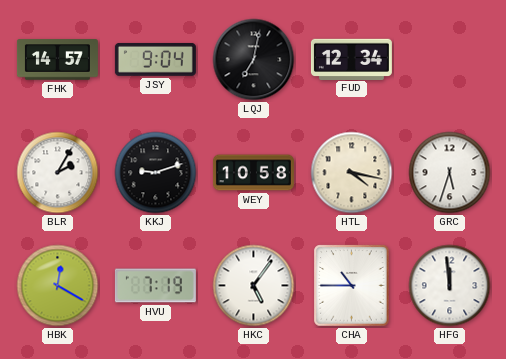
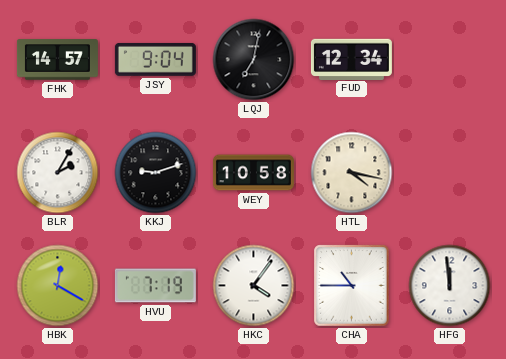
GRC: 5:33 -> none
HKC: 5:06 -> 4:06
